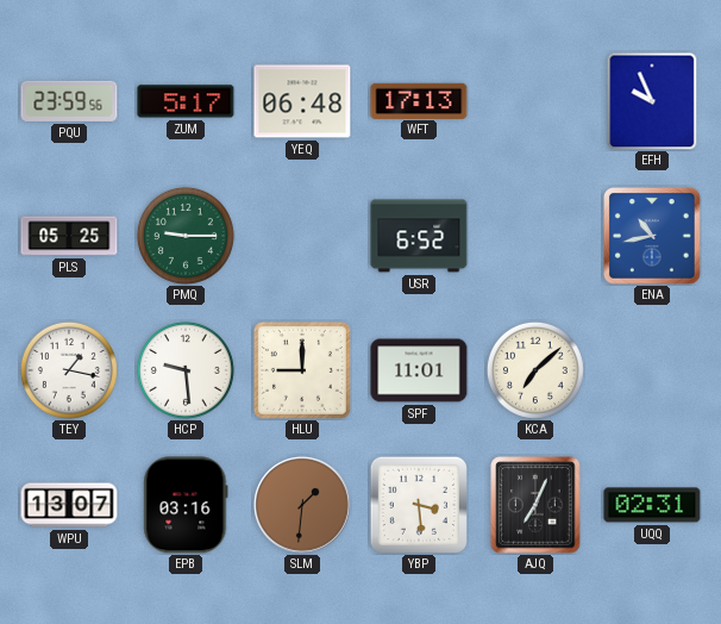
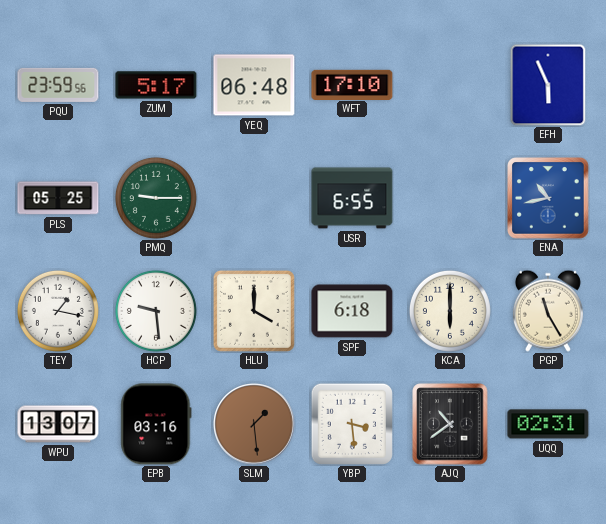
WFT: 17:13 -> 17:10
EFH: 9:56 -> 5:56
USR: 6:52 -> 6:55
HLU: 9:00 -> 4:00
SPF: 11:01 -> 6:18
KCA: 7:08 -> 6:00
PGP: none -> 11:25
SLM: 1:31 -> 1:29
AJQ: 7:04 -> 10:39
